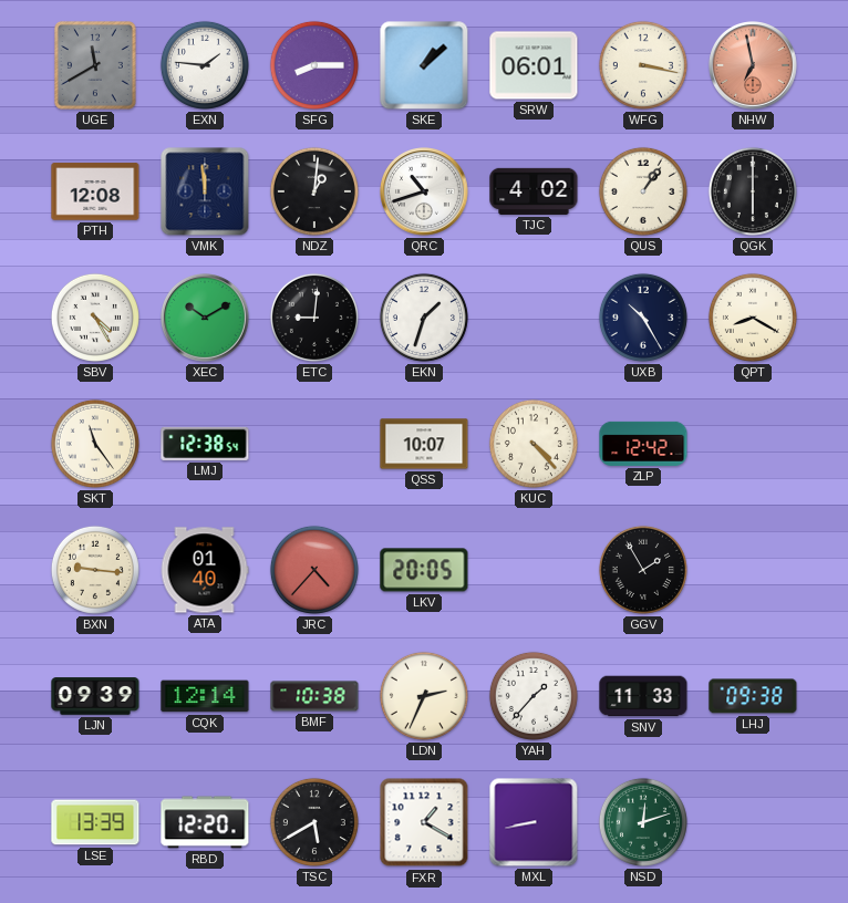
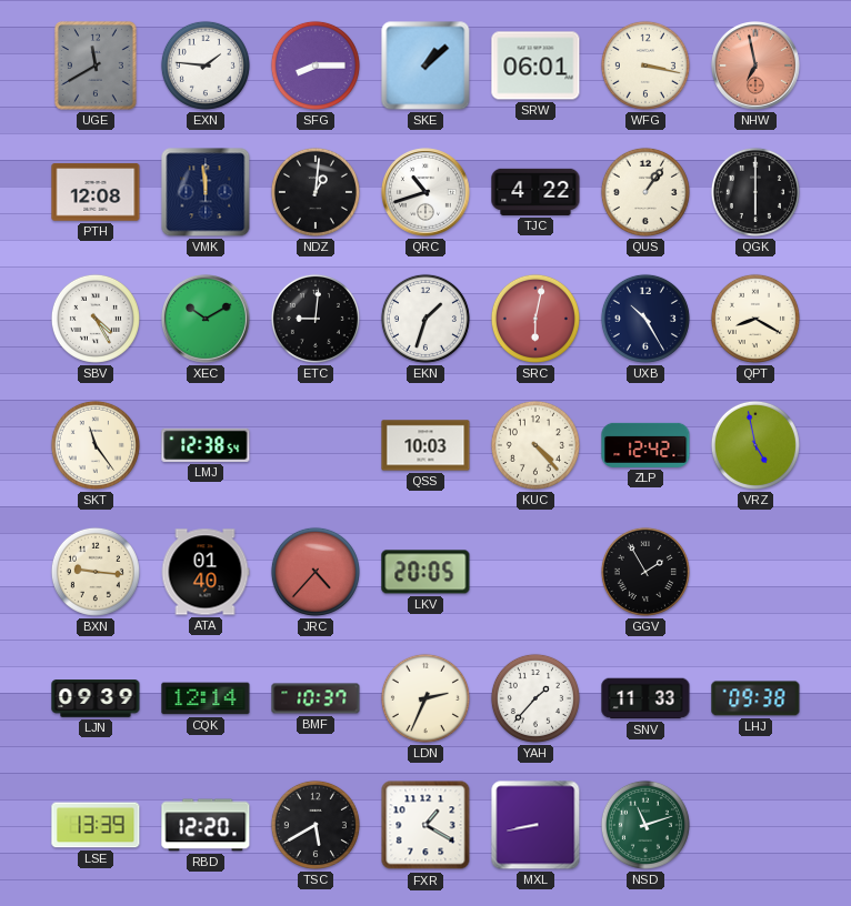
TJC: 4:02 -> 4:22
SRC: none -> 6:02
QSS: 10:07 -> 10:03
VRZ: none -> 4:58
BMF: 10:38 -> 10:37
NSD: 12:12 -> 11:12
